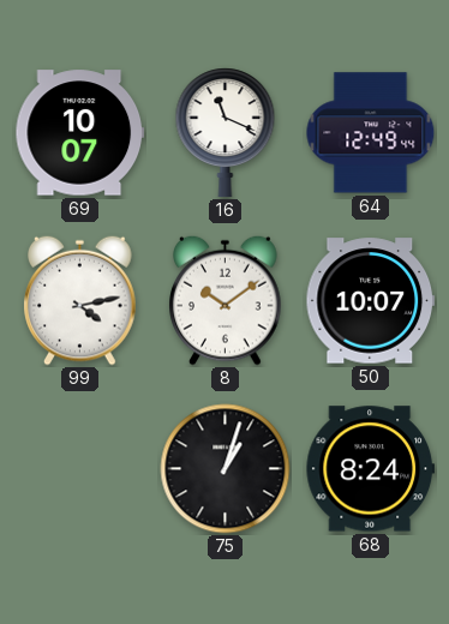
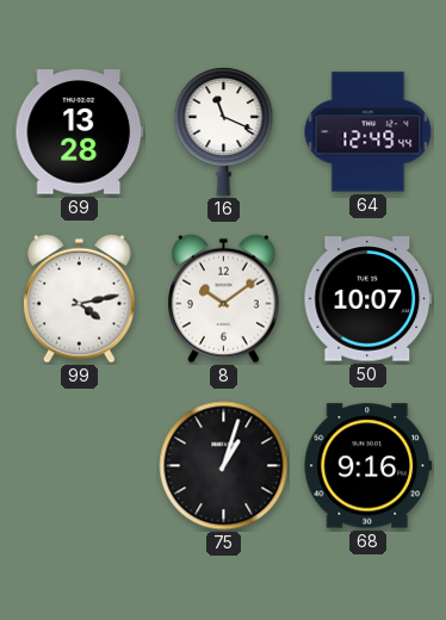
69: 10:07 -> 13:28
68: 8:24 -> 9:16
